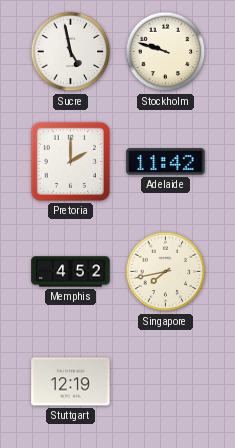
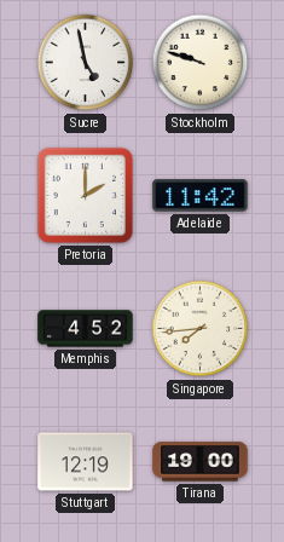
Singapore: 7:43 -> 7:44
Tirana: none -> 19:00
